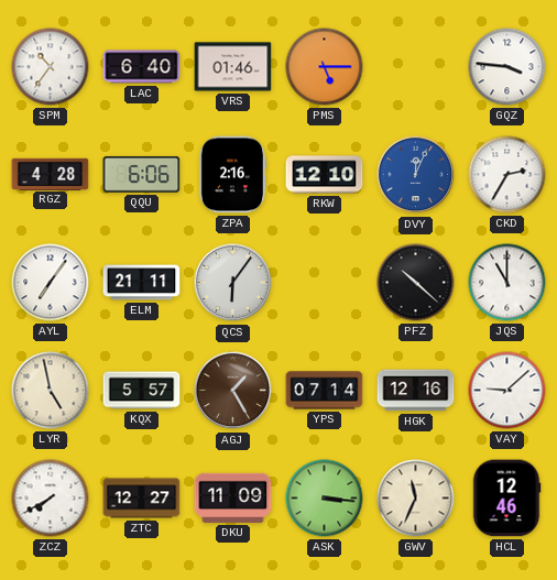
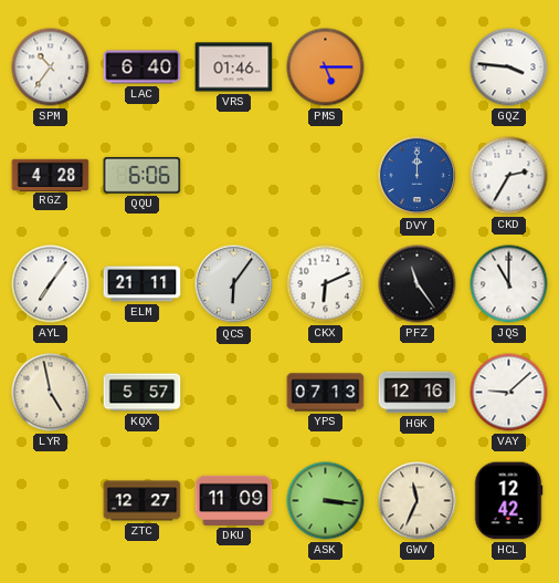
ZPA: 2:16 -> none
RKW: 12:10 -> none
DVY: 12:04 -> 12:00
CKX: none -> 6:11
PFZ: 10:22 -> 11:24
AGJ: 1:25 -> none
YPS: 07:14 -> 07:13
ZCZ: 7:40 -> none
HCL: 12:46 -> 12:42
